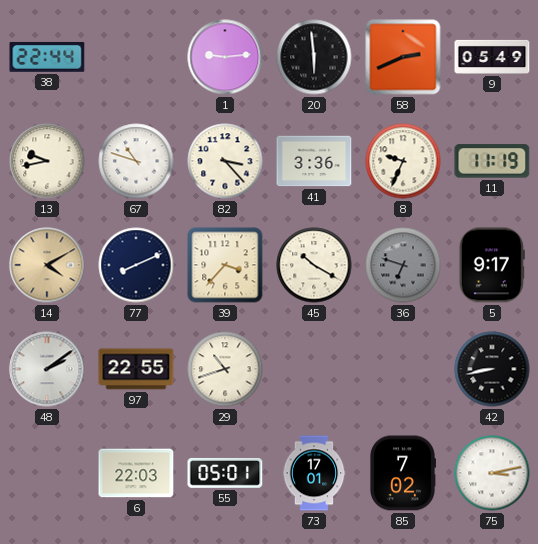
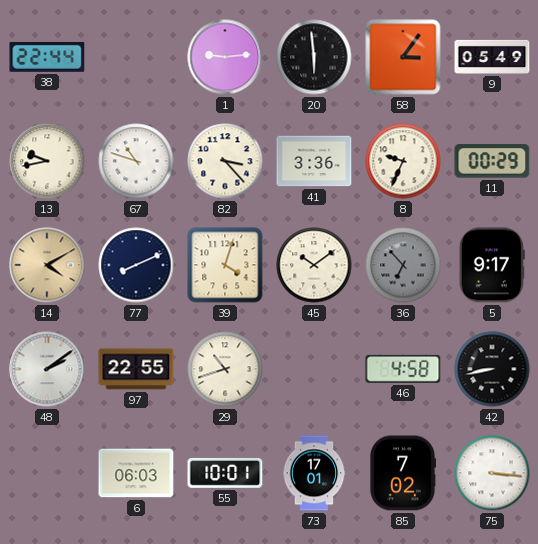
58: 2:41 -> 3:06
11: 11:19 -> 00:29
39: 3:37 -> 4:03
45: 10:20 -> 10:09
36: 6:48 -> 6:53
46: none -> 4:58
6: 22:03 -> 06:03
55: 05:01 -> 10:01
75: 3:13 -> 3:16
